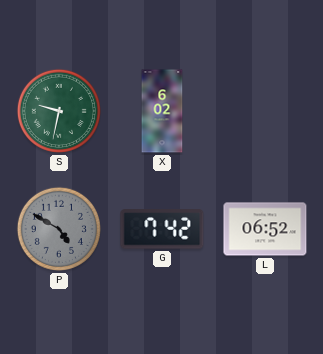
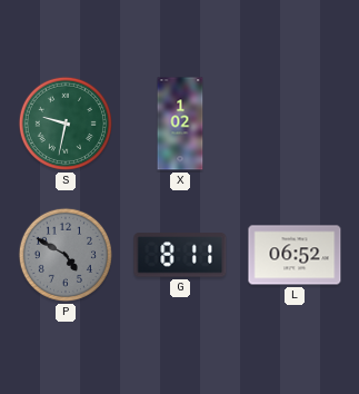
X: 6:02 -> 1:02
G: 7:42 -> 8:11
